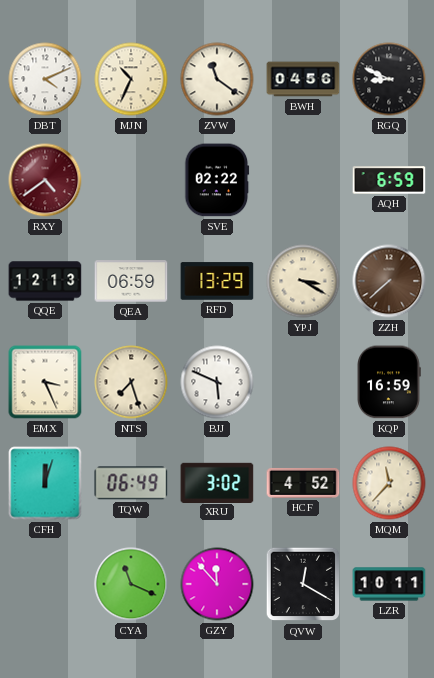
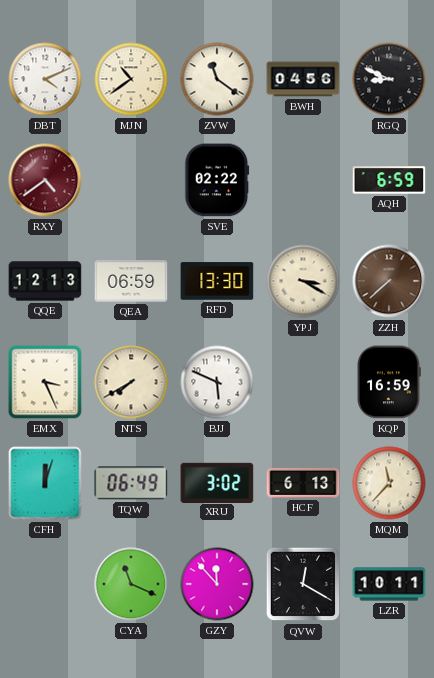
MJN: 10:34 -> 10:39
RFD: 13:29 -> 13:30
NTS: 7:27 -> 7:40
HCF: 4:52 -> 6:13
